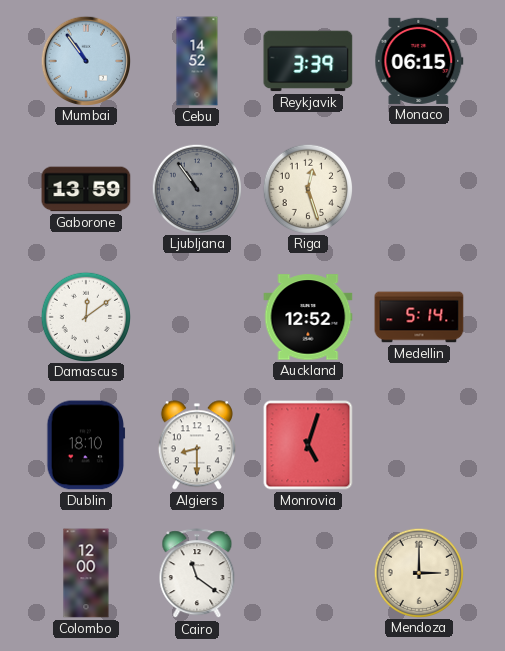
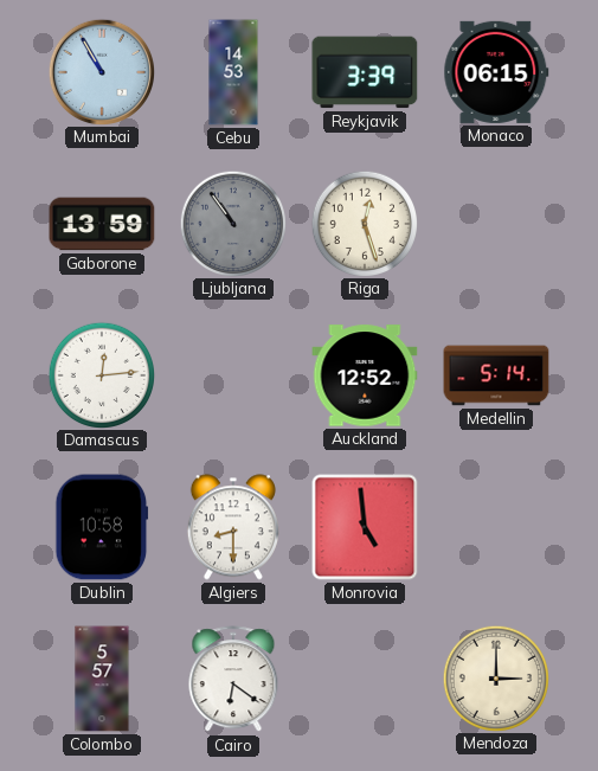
Mumbai: 10:54 -> 10:55
Cebu: 14:52 -> 14:53
Damascus: 12:09 -> 12:14
Dublin: 18:10 -> 10:58
Monrovia: 5:03 -> 4:59
Colombo: 12:00 -> 5:57
Cairo: 11:21 -> 6:21
